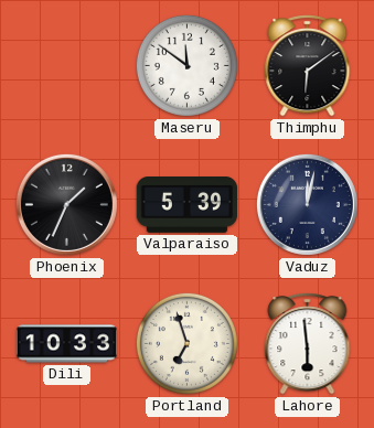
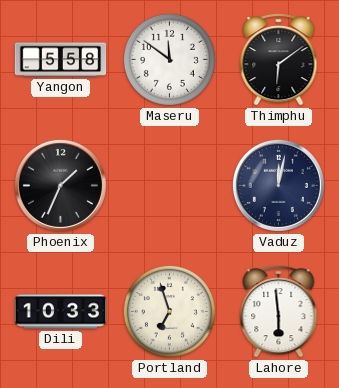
Yangon: none -> 5:58
Valparaiso: 5:39 -> none
